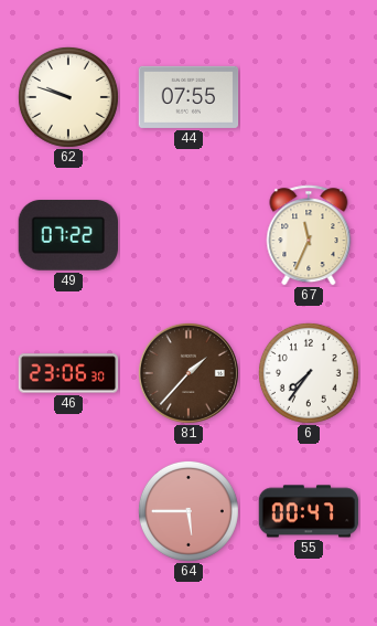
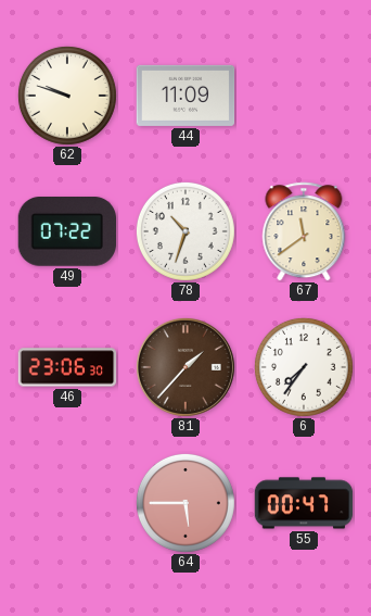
44: 07:55 -> 11:09
78: none -> 10:33
67: 11:34 -> 11:39
